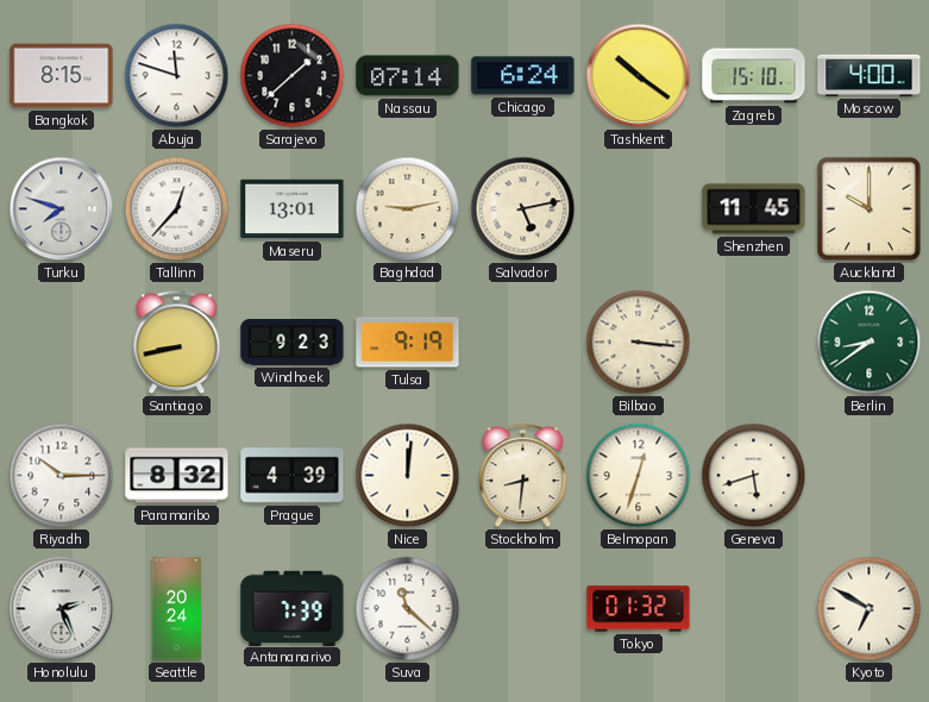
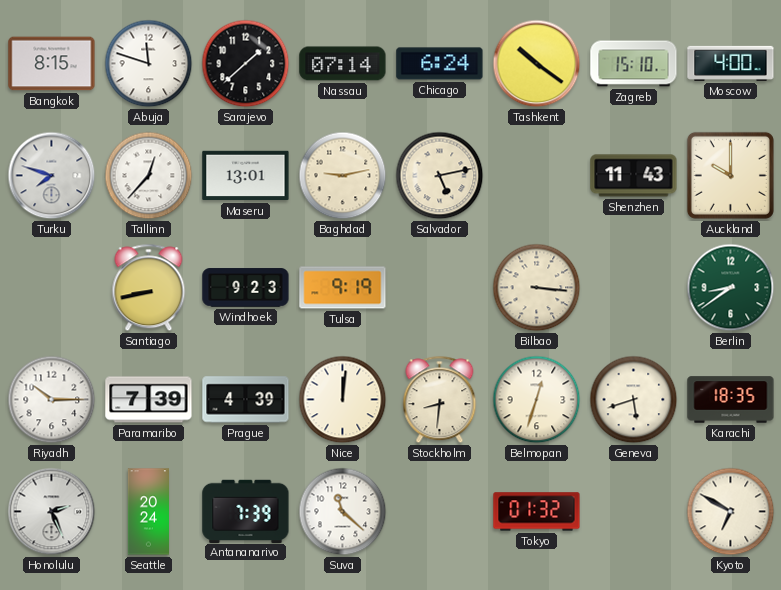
Shenzhen: 11:45 -> 11:43
Paramaribo: 8:32 -> 7:39
Karachi: none -> 18:35
